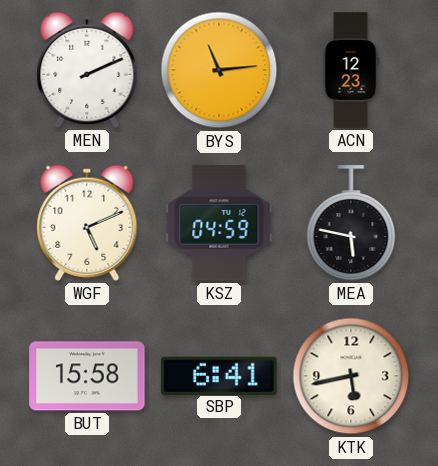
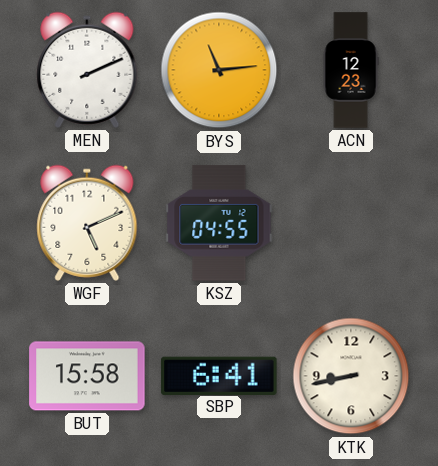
KSZ: 04:59 -> 04:55
MEA: 5:47 -> none
KTK: 5:43 -> 8:43
